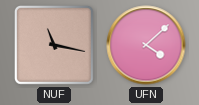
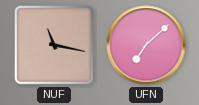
UFN: 4:08 -> 7:08
